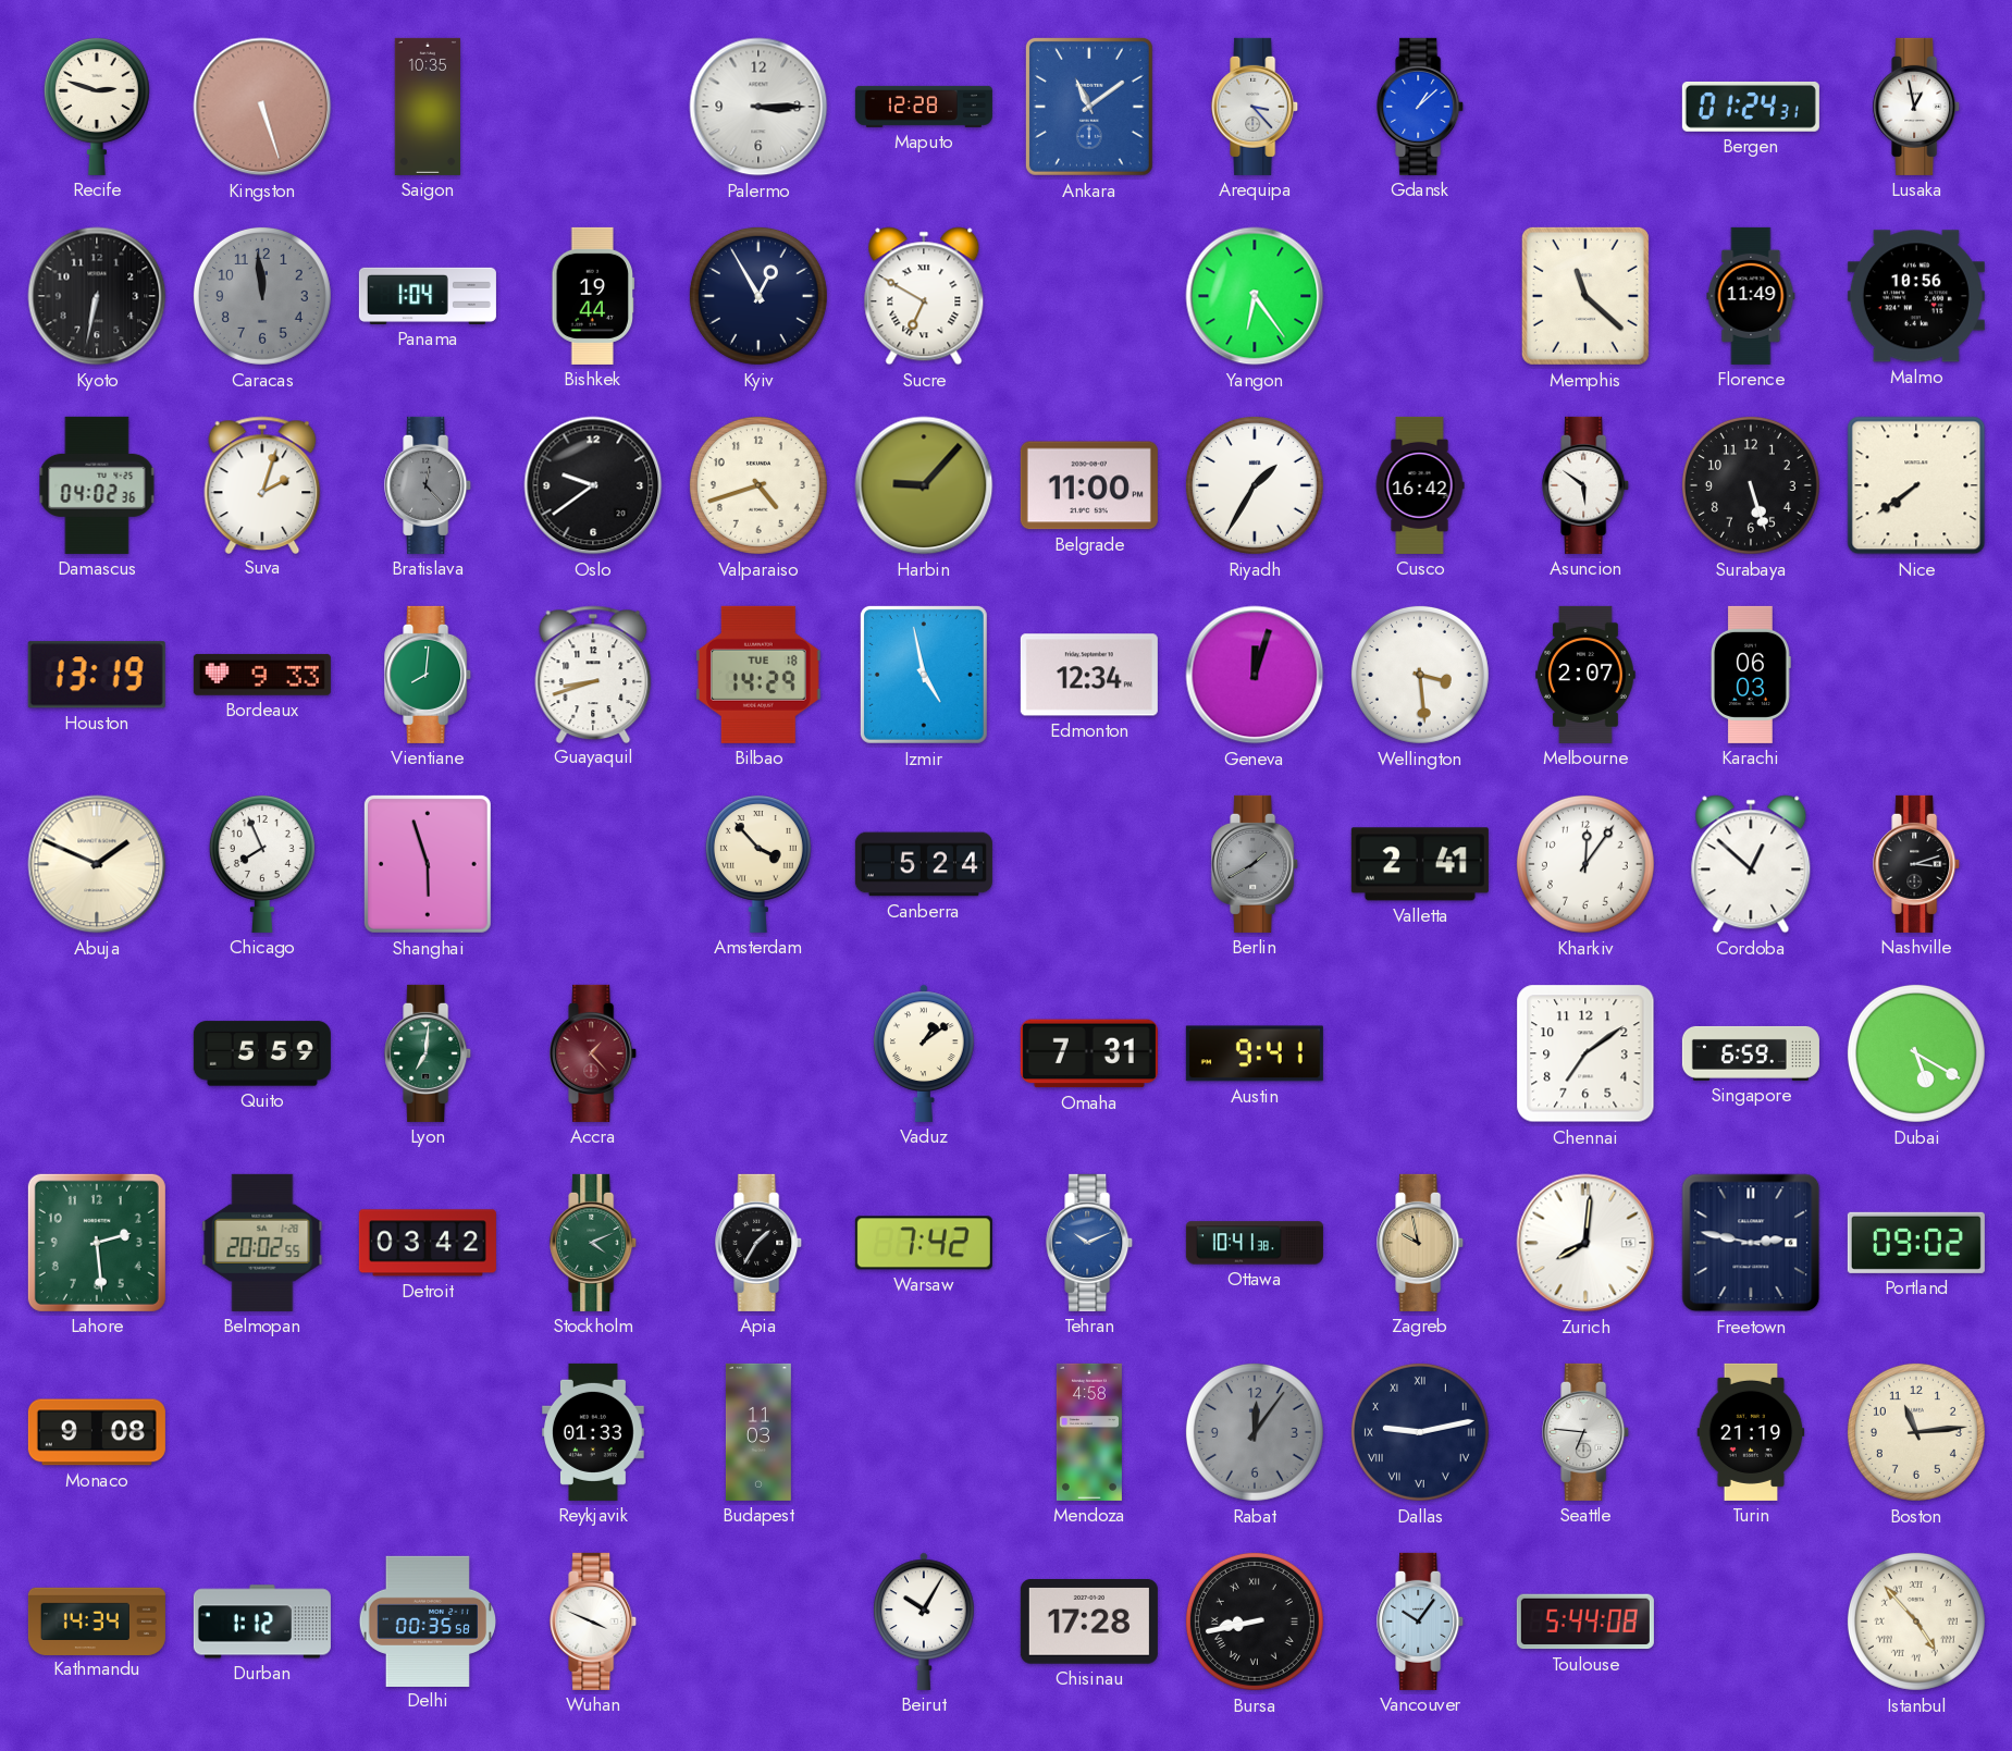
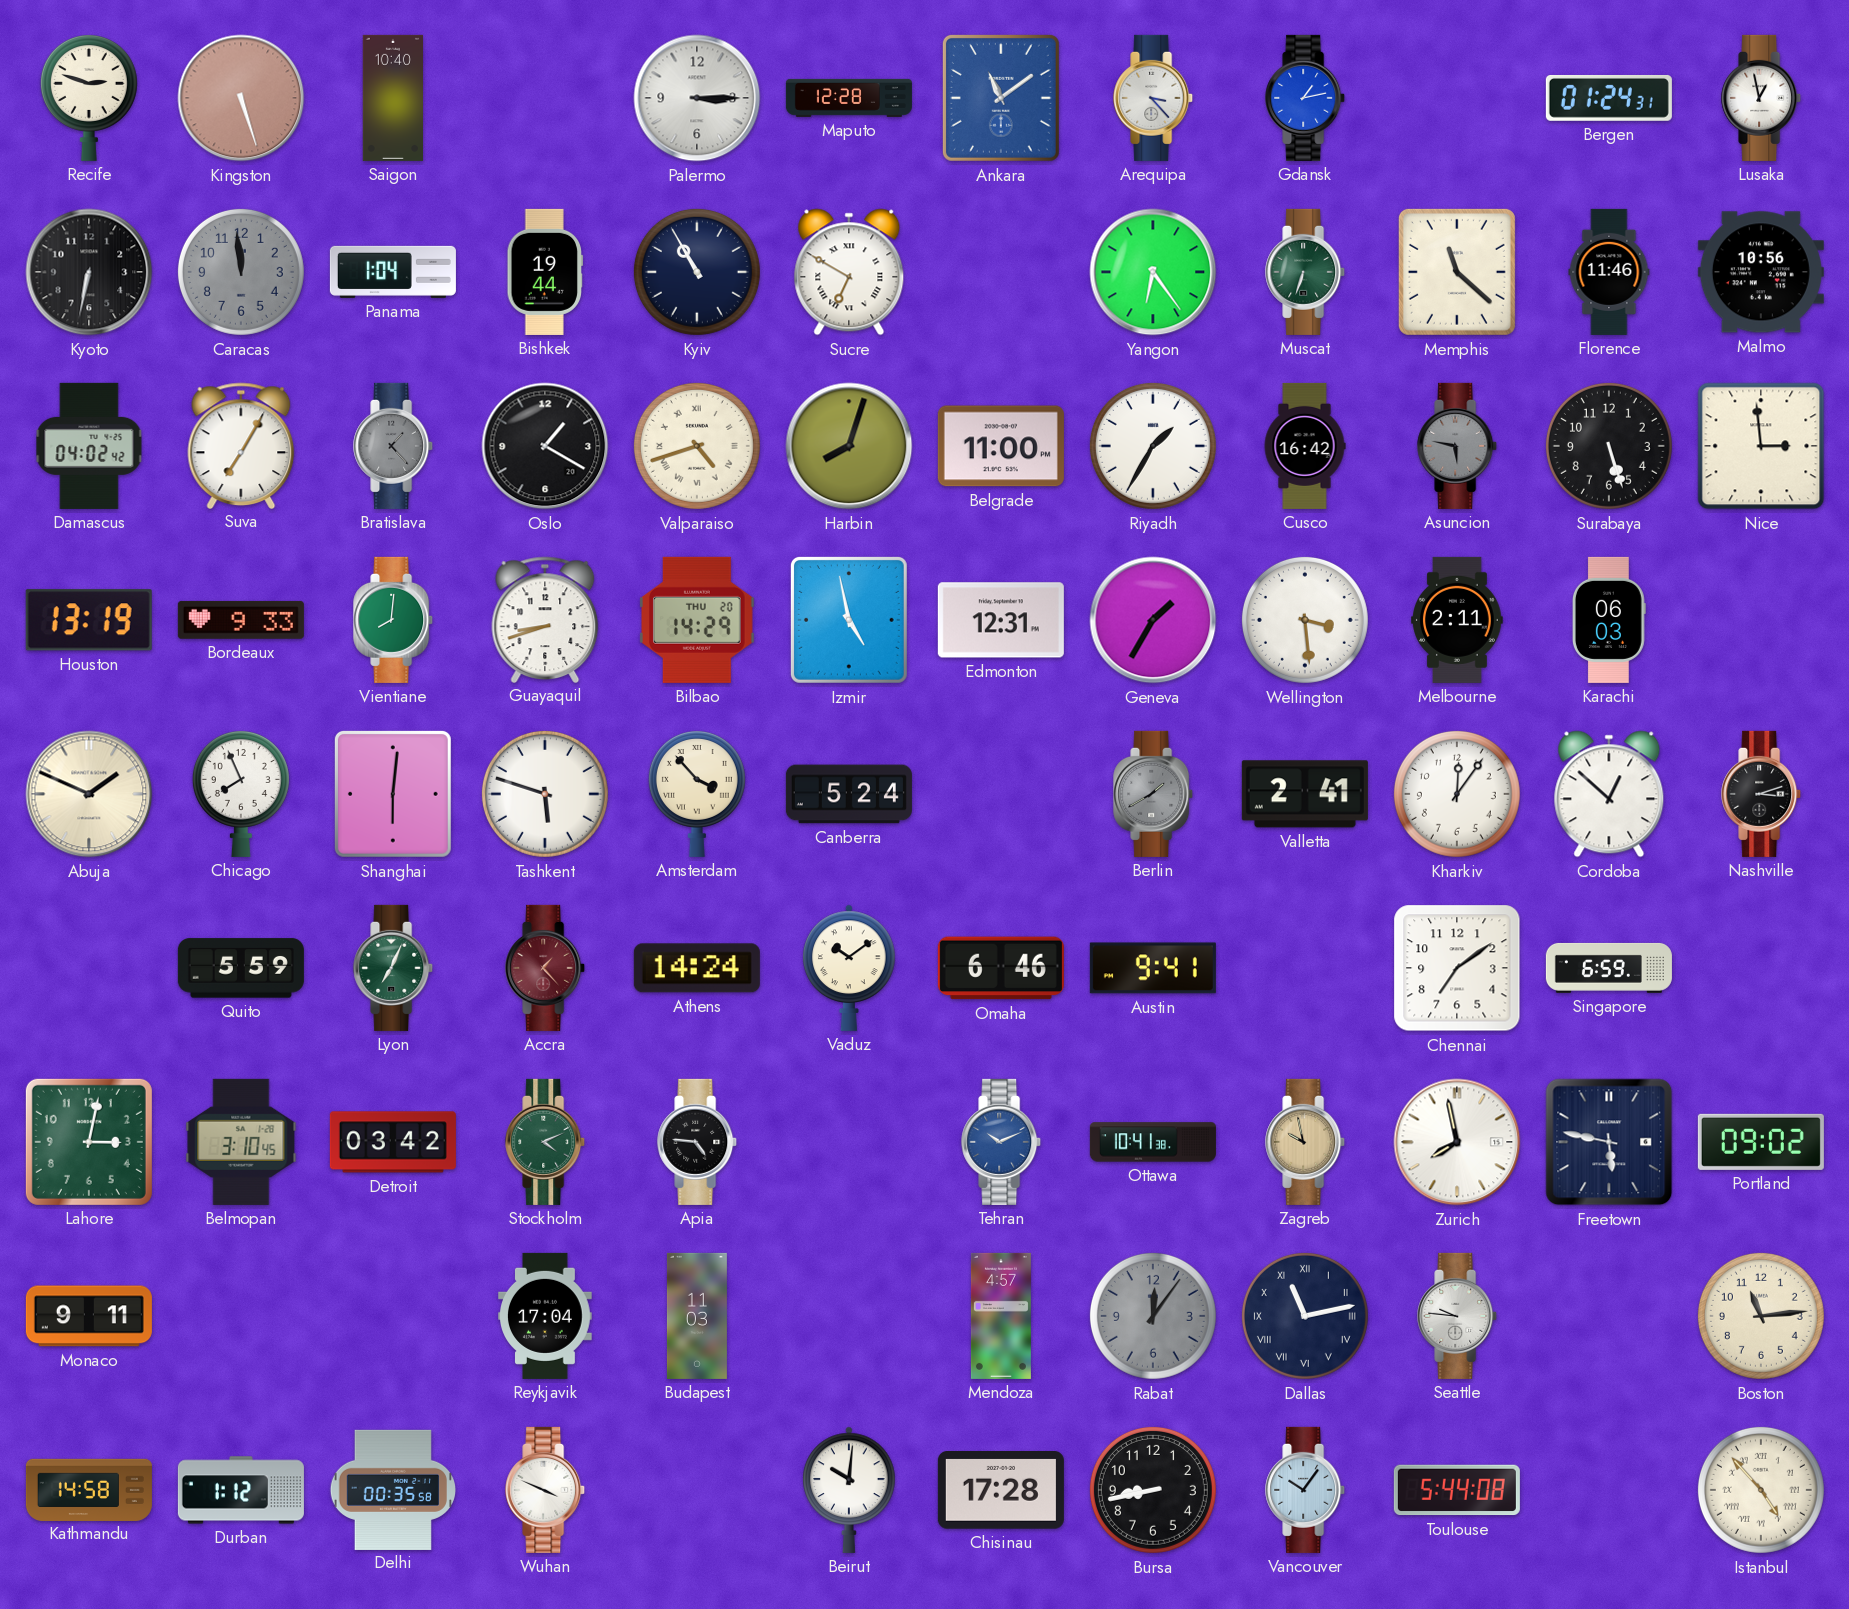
Saigon: 10:35 -> 10:40
Gdansk: 1:08 -> 1:13
Kyiv: 12:55 -> 10:55
Muscat: none -> 6:33
Florence: 11:49 -> 11:46
Damascus: 04:02:36 -> 04:02:42
Suva: 2:03 -> 7:05
Bratislava: 12:23 -> 1:23
Oslo: 9:39 -> 1:20
Valparaiso numerals: Arabic -> Roman
Harbin: 9:07 -> 8:03
Asuncion: 5:51 -> 5:47
Asuncion dial: white -> grey
Nice: 7:39 -> 2:59
Bilbao date: TUE 18 -> THU 20
Edmonton: 12:34 -> 12:31
Geneva: 12:03 -> 1:35
Melbourne: 2:07 -> 2:11
Shanghai: 5:57 -> 6:01
Tashkent: none -> 5:48
Lyon: 7:01 -> 7:04
Athens: none -> 14:24
Vaduz: 1:09 -> 10:09
Omaha: 7:31 -> 6:46
Dubai: 5:20 -> none
Lahore: 2:29 -> 3:02
Belmopan: 20:02 -> 3:10
Apia: 1:35 -> 4:46
Warsaw: 7:42 -> none
Zurich: 8:01 -> 7:58
Freetown: 2:47 -> 5:47
Monaco: 9:08 -> 9:11
Reykjavik: 01:33 -> 17:04
Mendoza: 4:58 -> 4:57
Dallas: 9:13 -> 11:13
Seattle: 6:46 -> 9:46
Turin: 21:19 -> none
Kathmandu: 14:34 -> 14:58
Beirut: 10:05 -> 10:01
Bursa numerals: Roman -> Arabic
